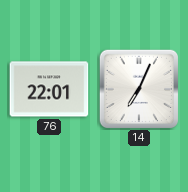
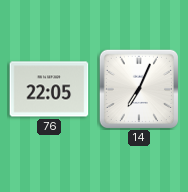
76: 22:01 -> 22:05
